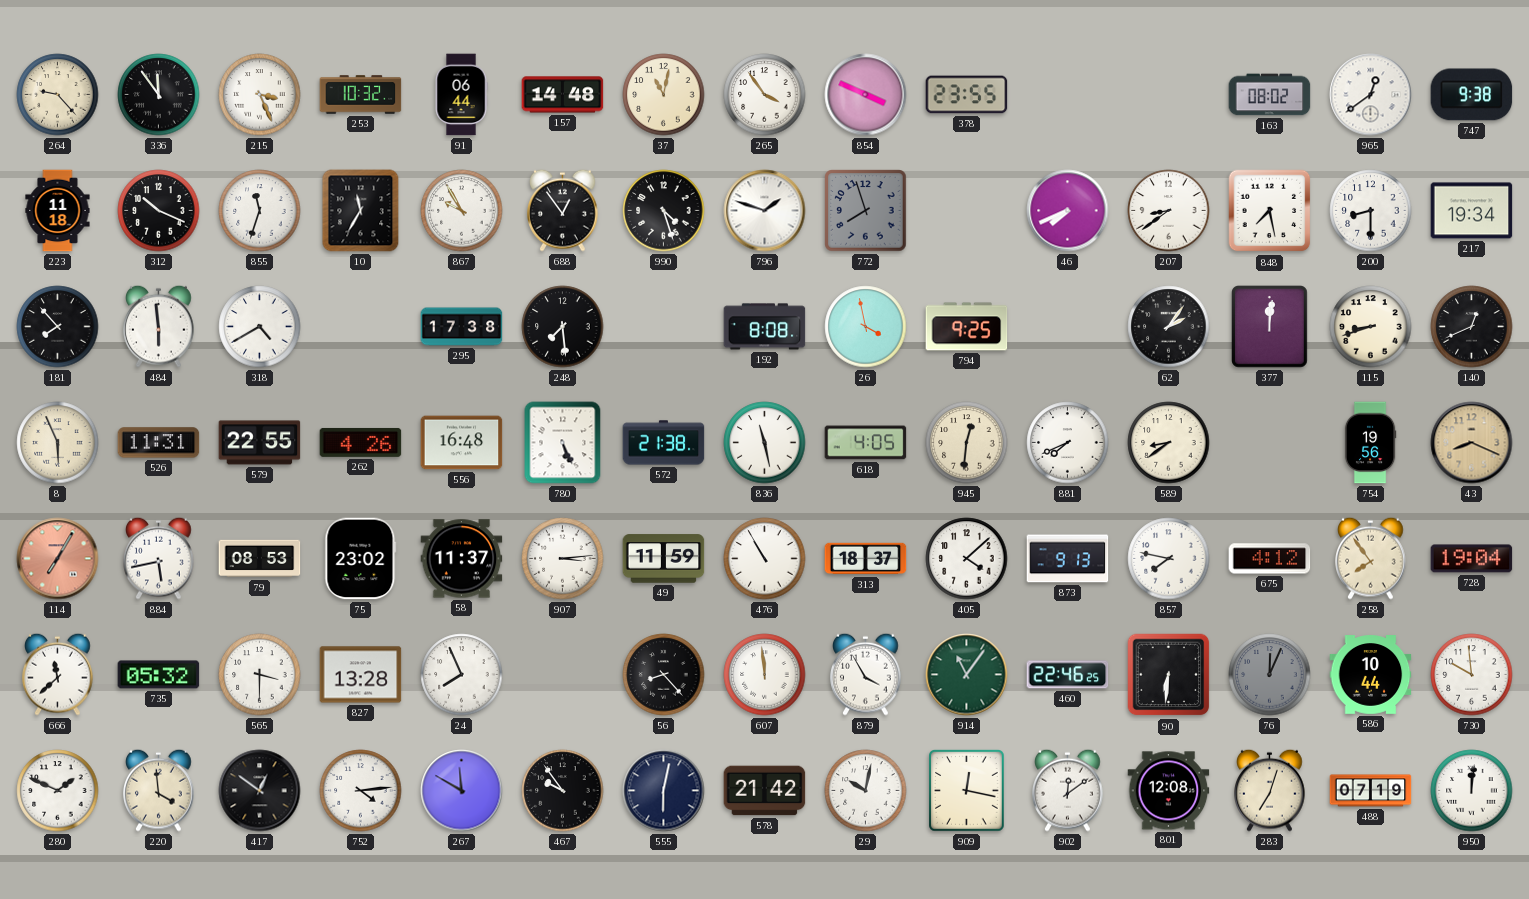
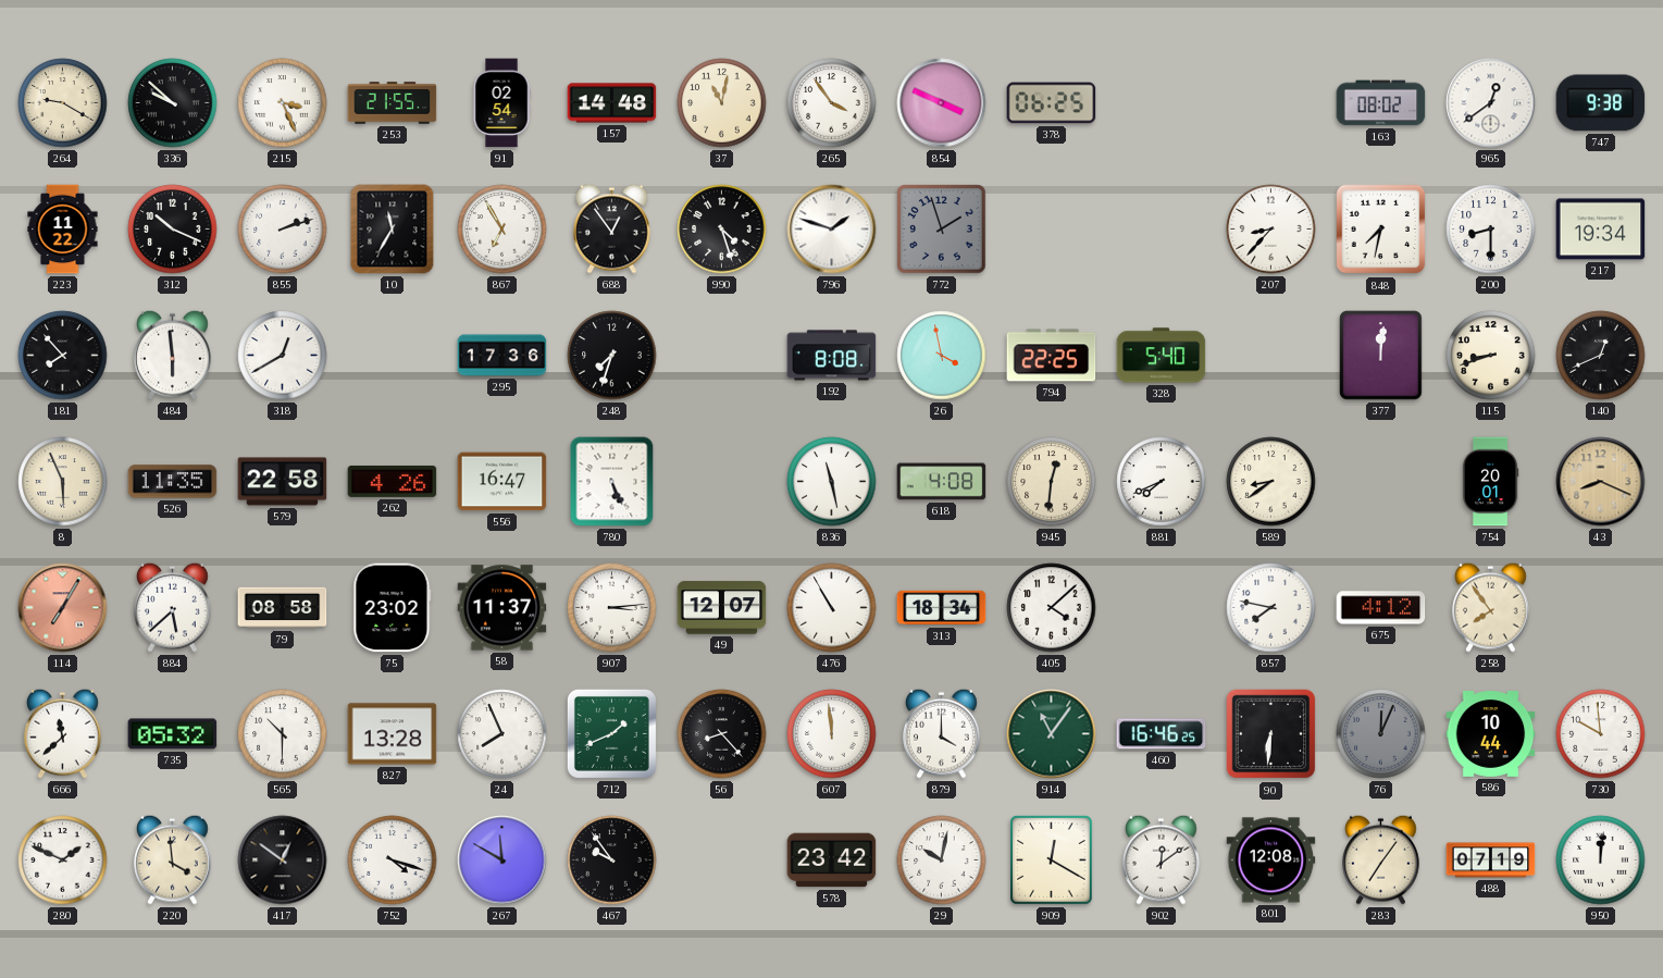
264: 9:23 -> 9:20
336: 11:54 -> 9:52
253: 10:32 -> 21:55
91: 06:44 -> 02:54
378: 23:55 -> 06:25
223: 11:18 -> 11:22
855: 11:33 -> 2:12
867: 9:55 -> 6:55
772: 7:57 -> 1:57
46: 7:41 -> none
207: 8:39 -> 8:37
848: 7:28 -> 7:32
318: 4:40 -> 12:40
295: 17:38 -> 17:36
248: 7:29 -> 7:33
794: 9:25 -> 22:25
328: none -> 5:40
62: 2:06 -> none
526: 11:31 -> 11:35
579: 22:55 -> 22:58
556: 16:48 -> 16:47
572: 21:38 -> none
618: 4:05 -> 4:08
754: 19:56 -> 20:01
884: 5:43 -> 5:38
79: 08:53 -> 08:58
49: 11:59 -> 12:07
313: 18:37 -> 18:34
873: 9:13 -> none
728: 19:04 -> none
565: 3:30 -> 10:30
712: none -> 1:41
879: 3:55 -> 4:00
460: 22:46 -> 16:46
752: 4:14 -> 4:18
555: 6:02 -> none
578: 21:42 -> 23:42
909: 12:17 -> 12:20
283: 7:03 -> 7:06
